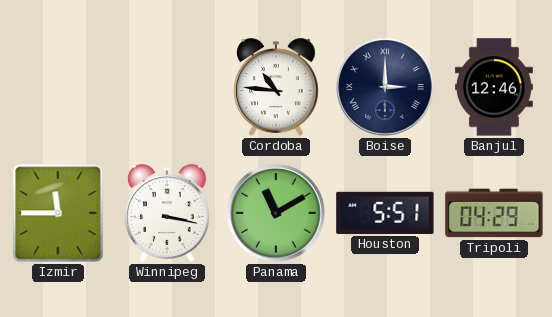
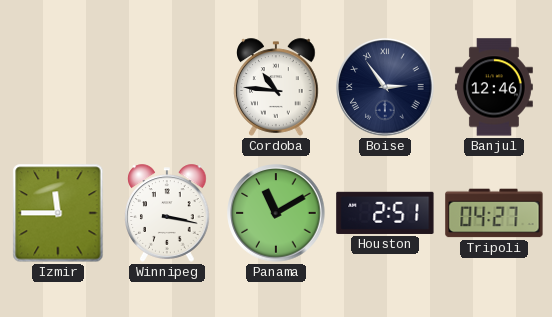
Boise: 3:00 -> 2:54
Houston: 5:51 -> 2:51
Tripoli: 04:29 -> 04:27
